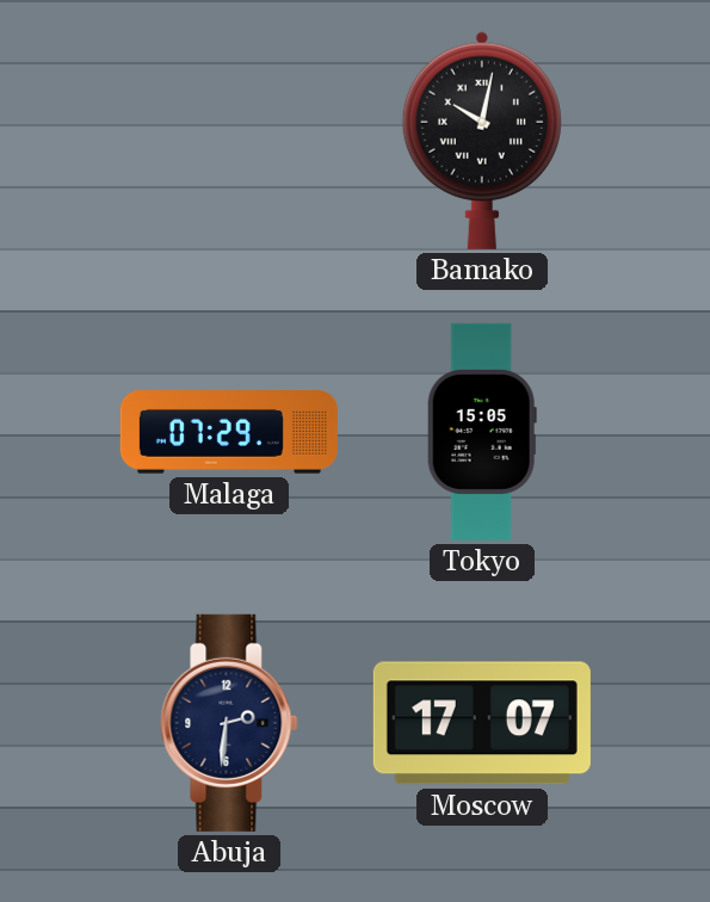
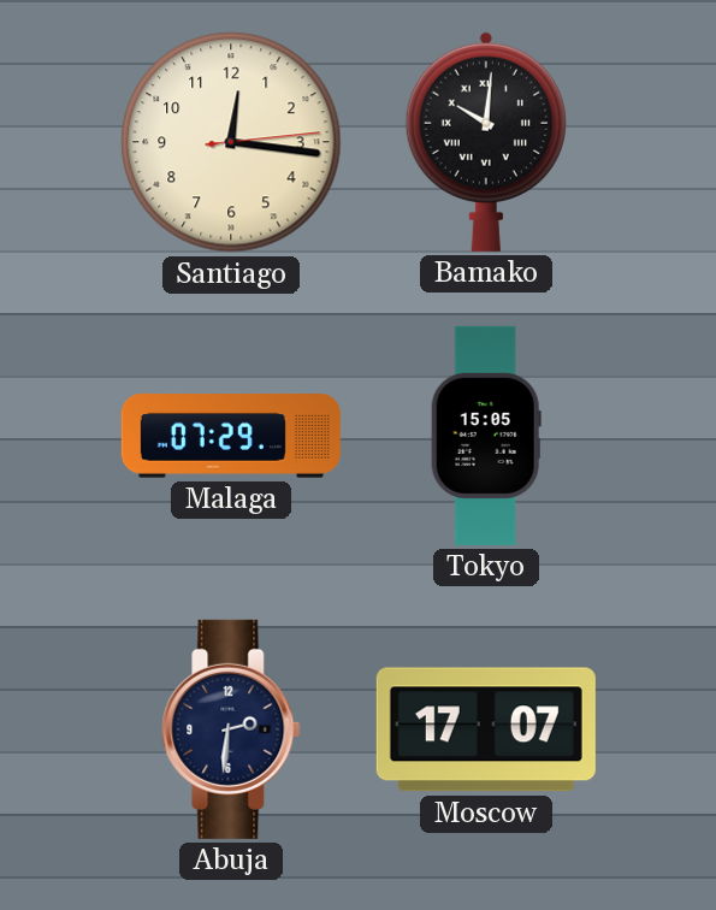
Santiago: none -> 12:16
Bamako: 10:02 -> 10:01
